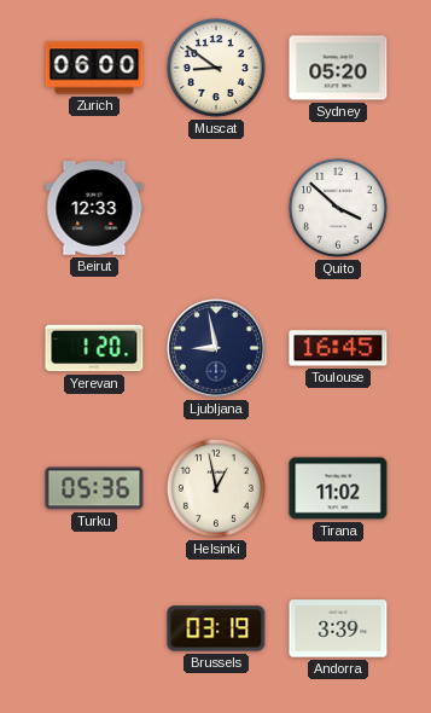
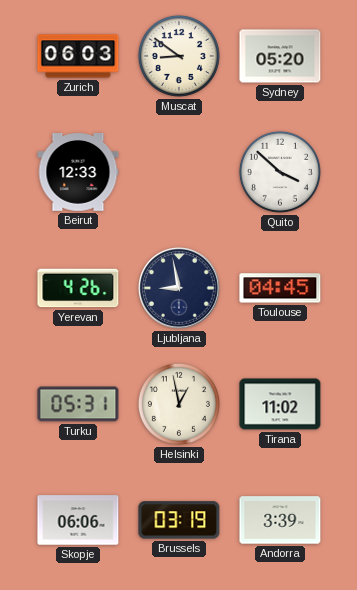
Zurich: 06:00 -> 06:03
Yerevan: 1:20 -> 4:26
Toulouse: 16:45 -> 04:45
Turku: 05:36 -> 05:31
Skopje: none -> 06:06
